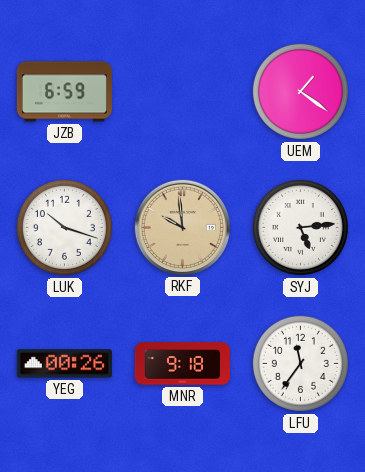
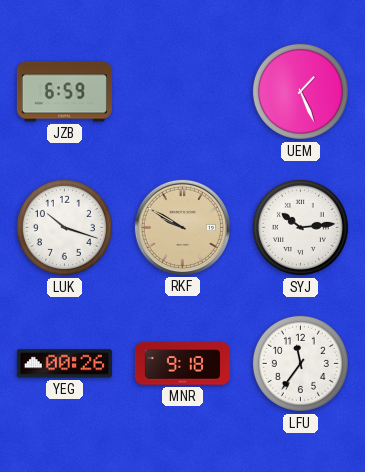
UEM: 1:21 -> 1:26
RKF: 9:59 -> 9:50
SYJ: 5:14 -> 10:14
